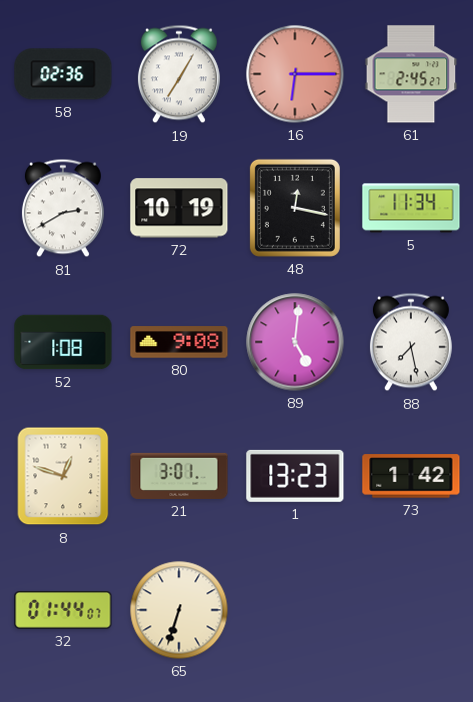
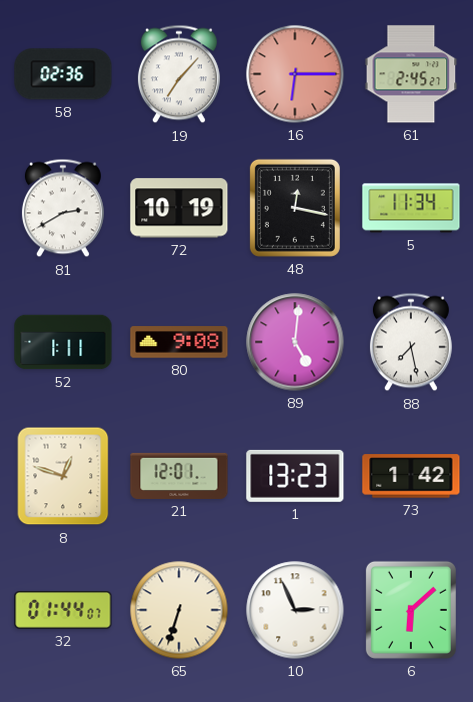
19: 7:05 -> 7:07
52: 1:08 -> 1:11
21: 3:01 -> 12:01
10: none -> 2:56
6: none -> 6:08
